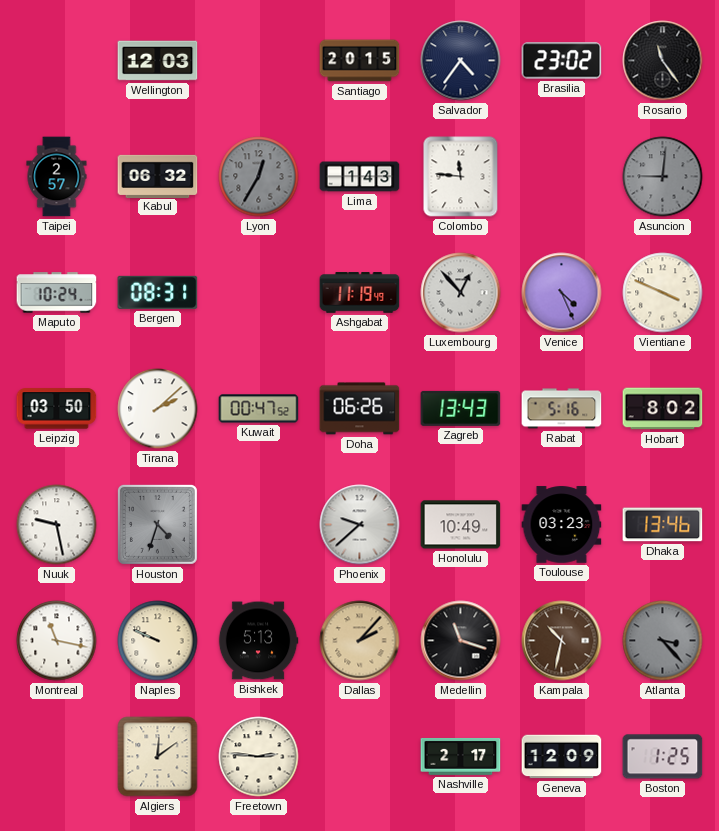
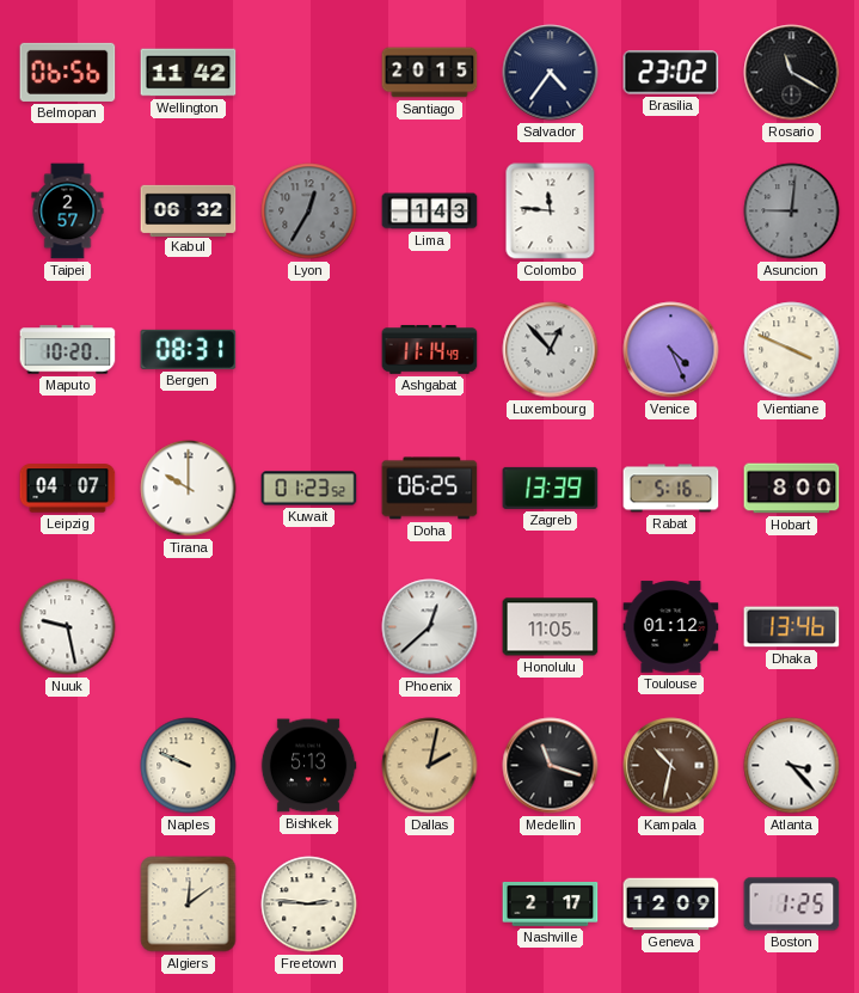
Belmopan: none -> 06:56
Wellington: 12:03 -> 11:42
Rosario: 11:24 -> 11:20
Maputo: 10:24 -> 10:20
Ashgabat: 11:19 -> 11:14
Leipzig: 03:50 -> 04:07
Tirana: 2:08 -> 10:00
Kuwait: 00:47 -> 01:23
Doha: 06:26 -> 06:25
Zagreb: 13:43 -> 13:39
Hobart: 8:02 -> 8:00
Houston: 4:33 -> none
Phoenix: 9:38 -> 12:38
Honolulu: 10:49 -> 11:05
Toulouse: 03:23 -> 01:12
Montreal: 11:17 -> none
Dallas: 2:07 -> 2:02
Atlanta dial: grey -> white
